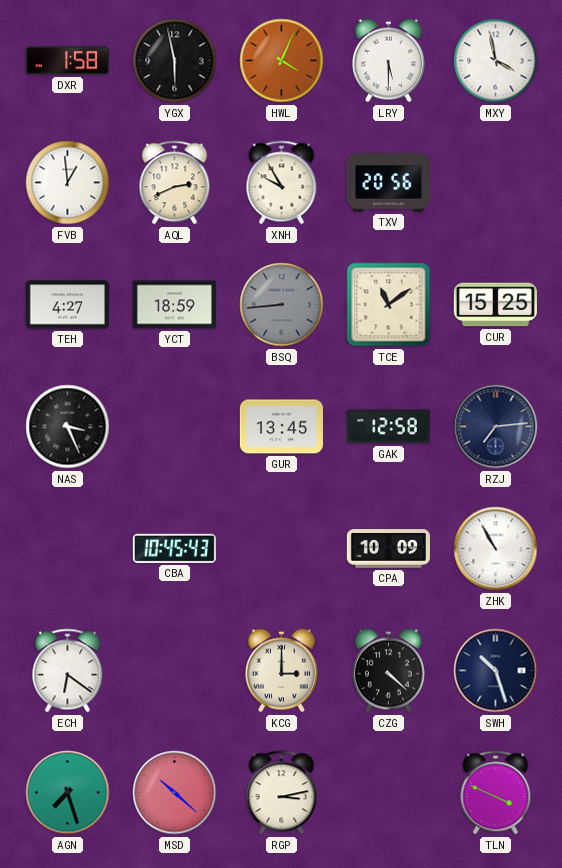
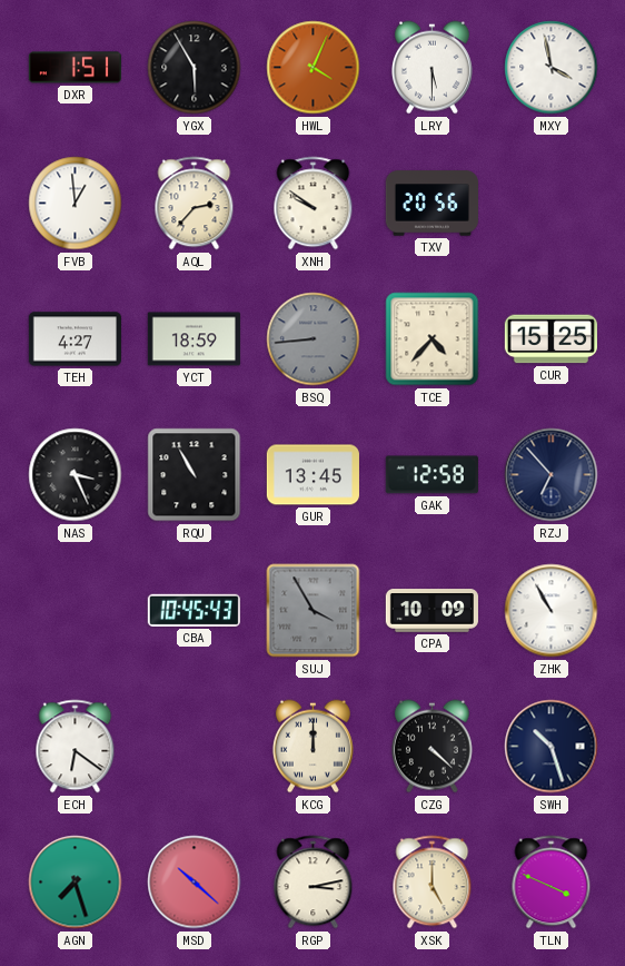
DXR: 1:58 -> 1:51
YGX: 5:58 -> 5:55
AQL: 2:41 -> 2:37
XNH: 9:55 -> 9:51
TCE: 11:09 -> 4:37
RQU: none -> 10:55
RZJ: 7:14 -> 6:53
SUJ: none -> 3:55
KCG: 3:00 -> 12:00
XSK: none -> 5:00
